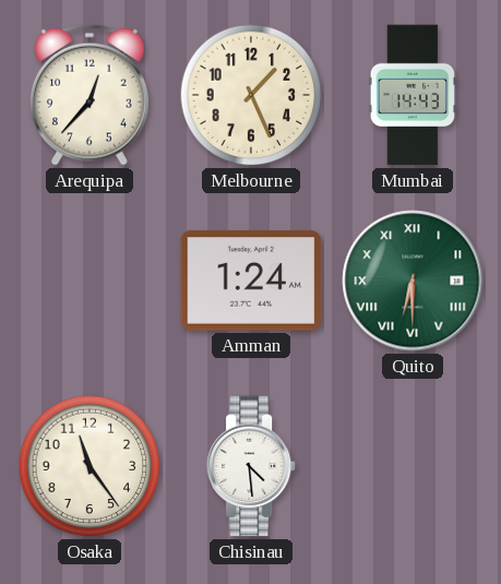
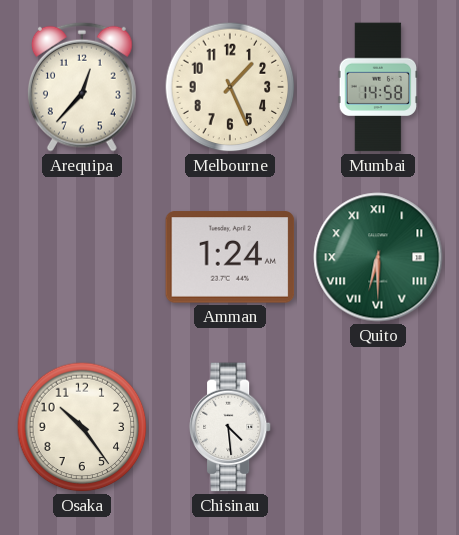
Mumbai: 14:43 -> 14:58
Osaka: 11:24 -> 10:24
